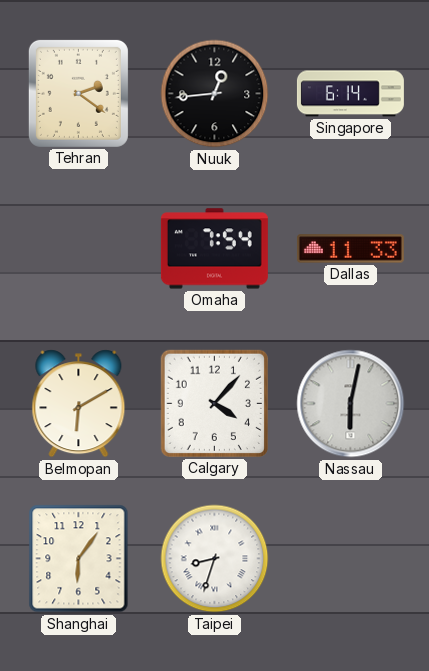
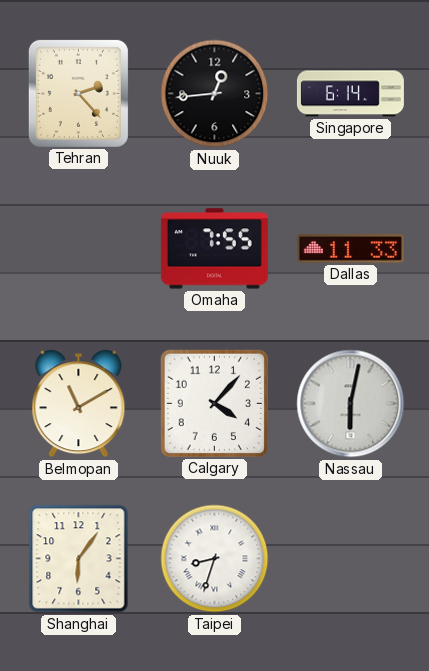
Tehran: 2:21 -> 2:23
Omaha: 7:54 -> 7:55
Belmopan: 6:10 -> 11:10
